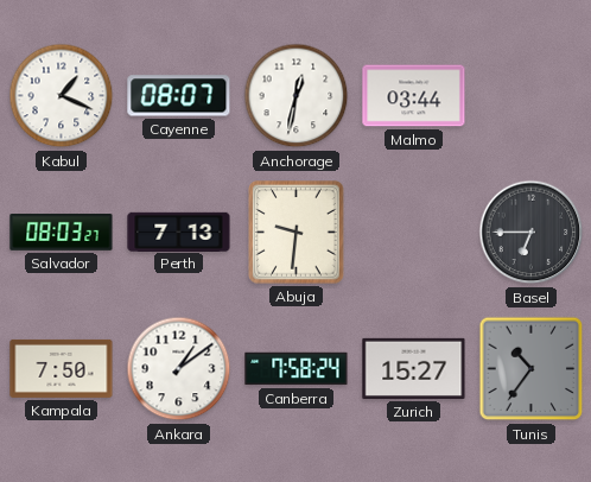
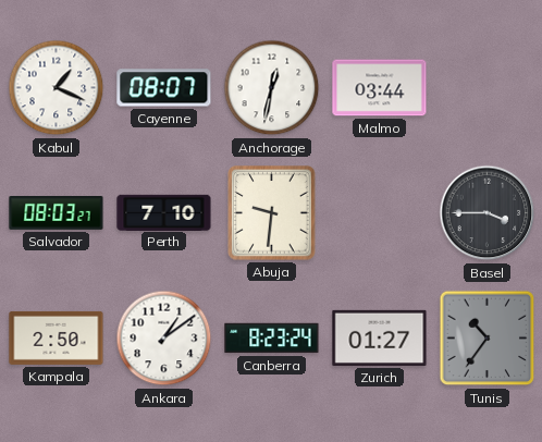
Perth: 7:13 -> 7:10
Basel: 6:45 -> 3:45
Kampala: 7:50 -> 2:50
Canberra: 7:58 -> 8:23
Zurich: 15:27 -> 01:27
